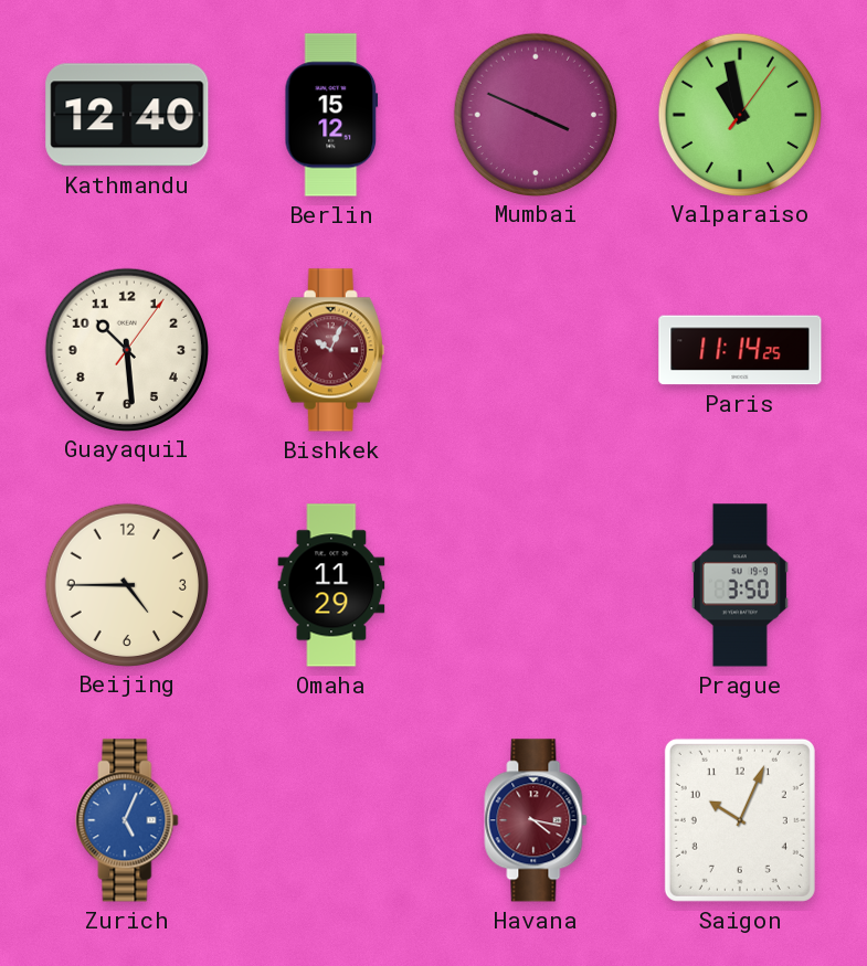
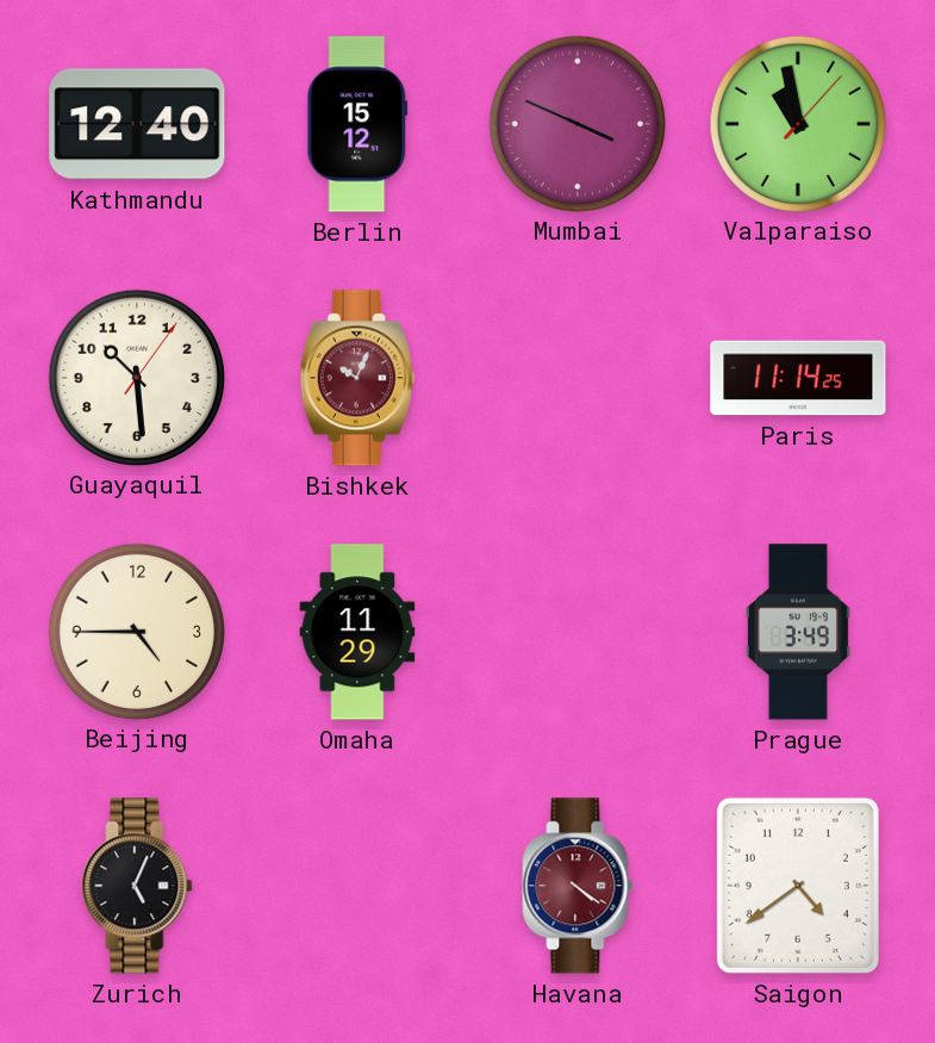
Valparaiso: 10:58:06 -> 10:58:07
Prague: 3:50 -> 3:49
Zurich dial: blue -> black
Havana: 4:17 -> 4:21
Saigon: 10:04 -> 4:39
